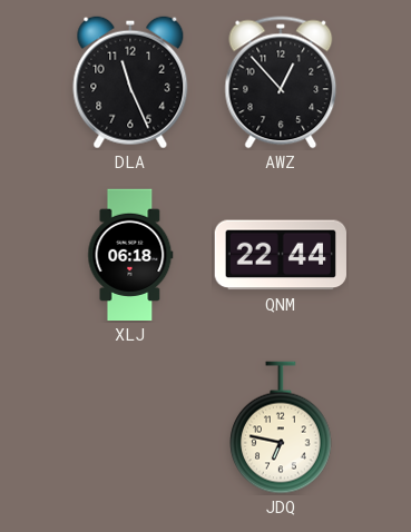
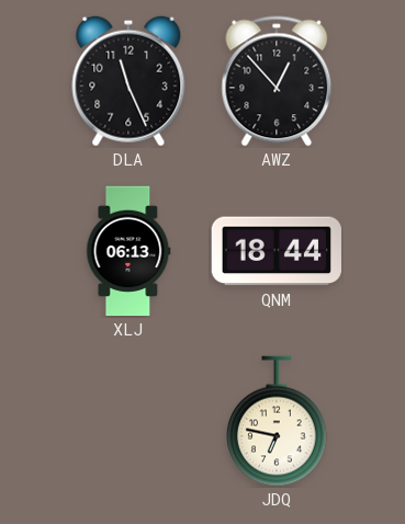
XLJ: 06:18 -> 06:13
QNM: 22:44 -> 18:44
